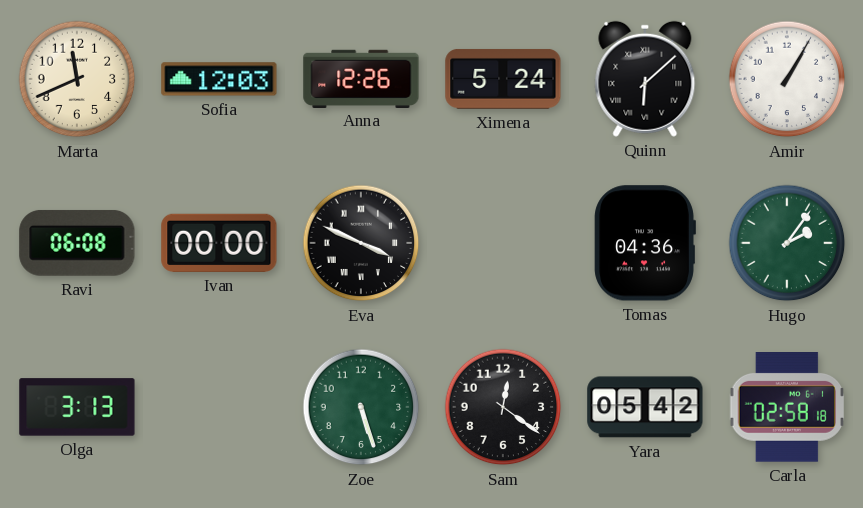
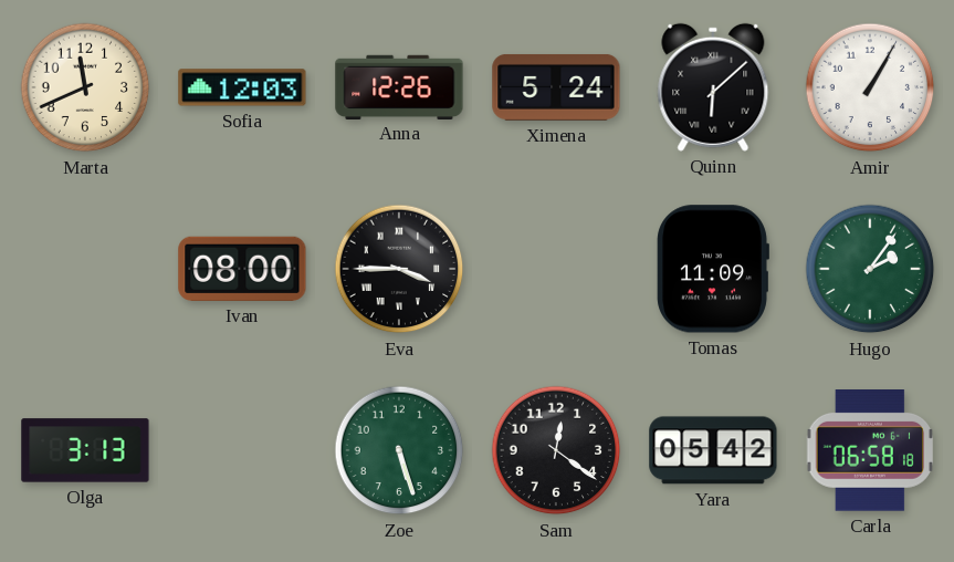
Ravi: 06:08 -> none
Ivan: 00:00 -> 08:00
Eva: 3:49 -> 3:45
Tomas: 04:36 -> 11:09
Carla: 02:58 -> 06:58
